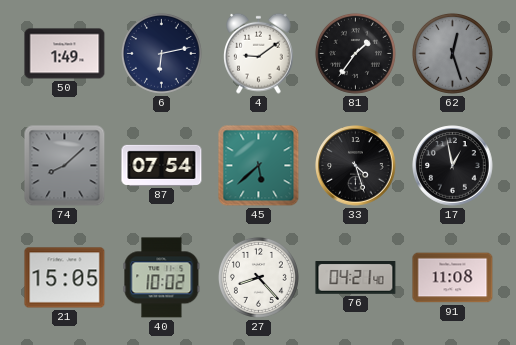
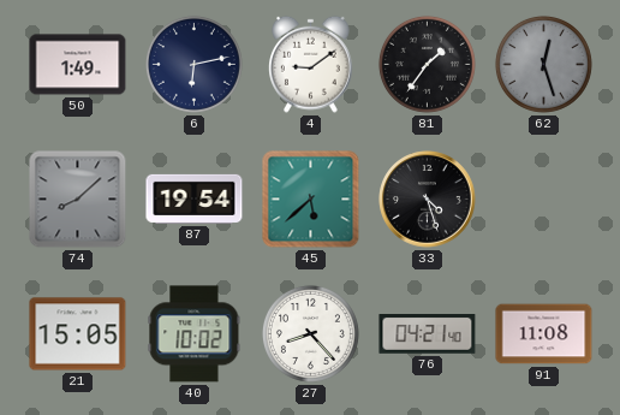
87: 07:54 -> 19:54
17: 12:58 -> none
